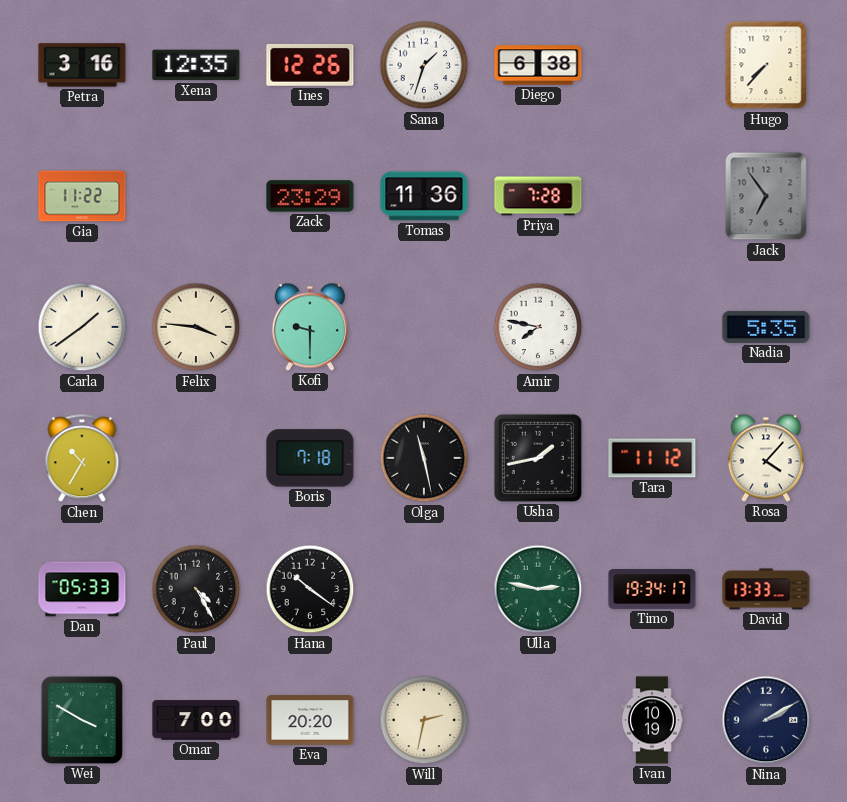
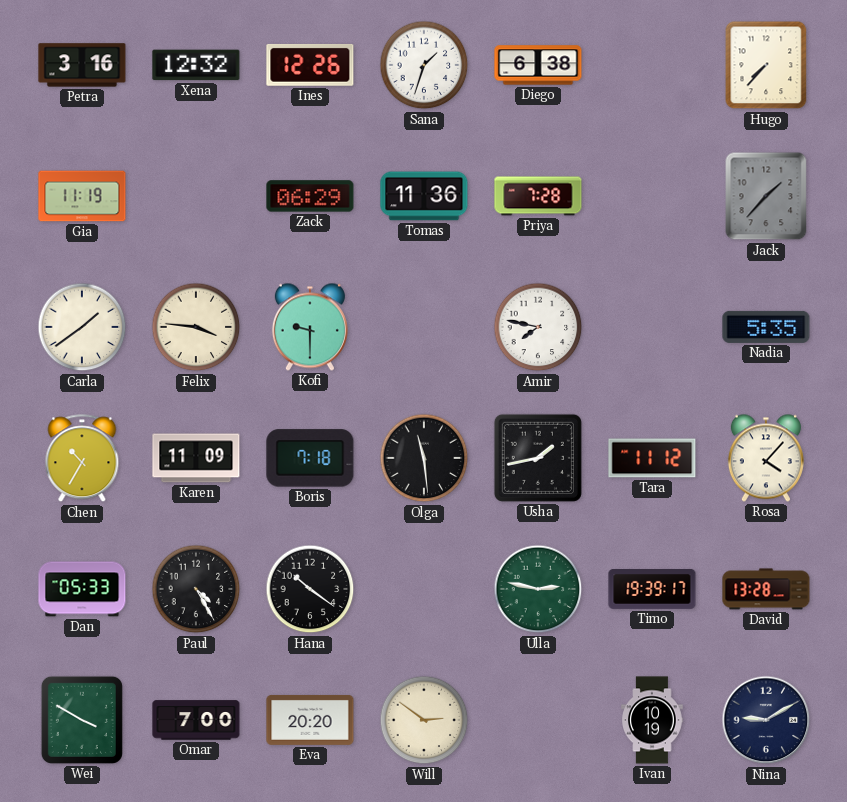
Xena: 12:35 -> 12:32
Gia: 11:22 -> 11:19
Zack: 23:29 -> 06:29
Jack: 6:54 -> 1:37
Karen: none -> 11:09
Olga: 11:28 -> 11:29
Timo: 19:34 -> 19:39
David: 13:33 -> 13:28
Will: 2:32 -> 2:51
Nina: 2:10 -> 9:10
